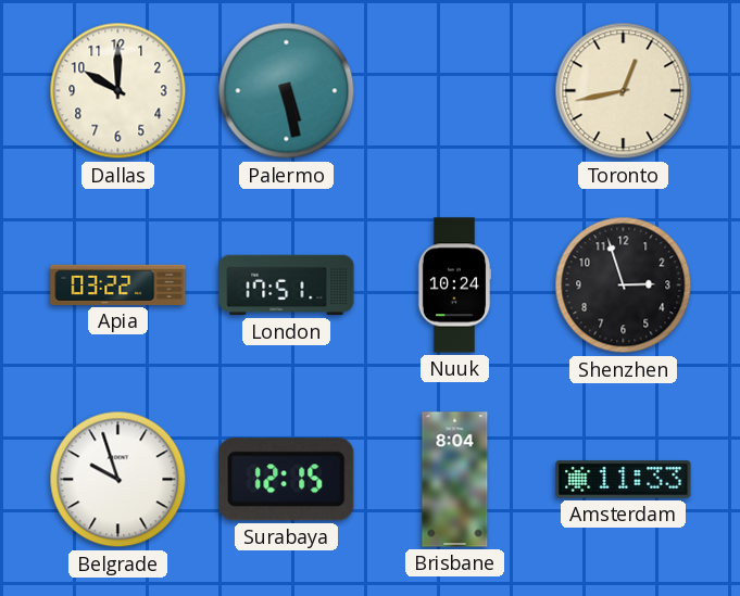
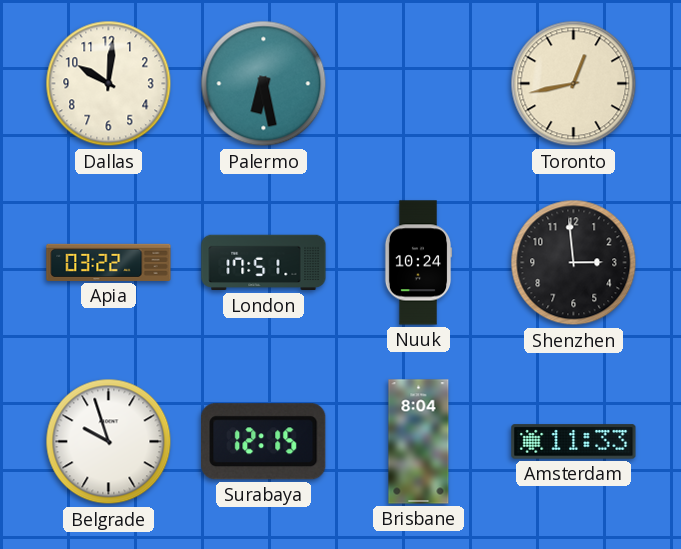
Dallas: 10:00 -> 10:01
Palermo: 5:28 -> 6:28
Shenzhen: 2:57 -> 2:59
